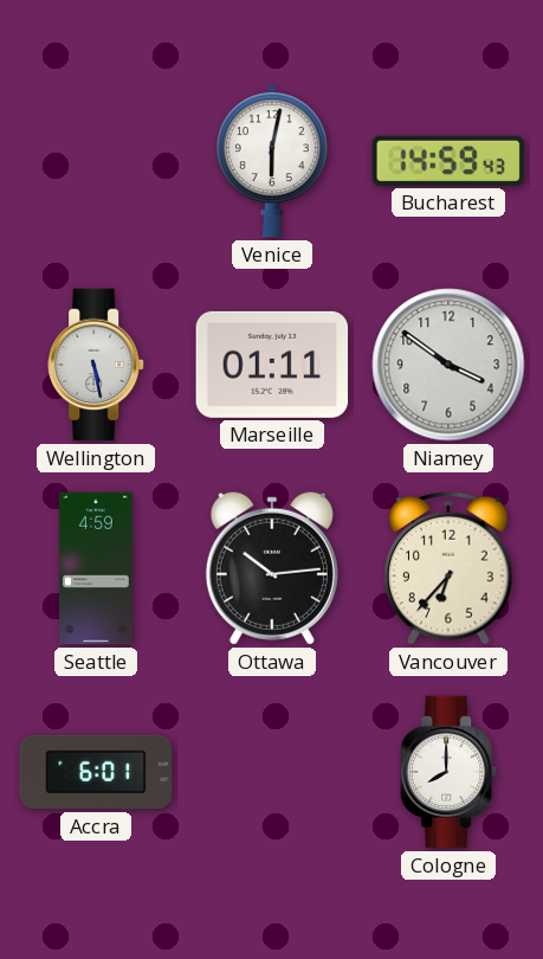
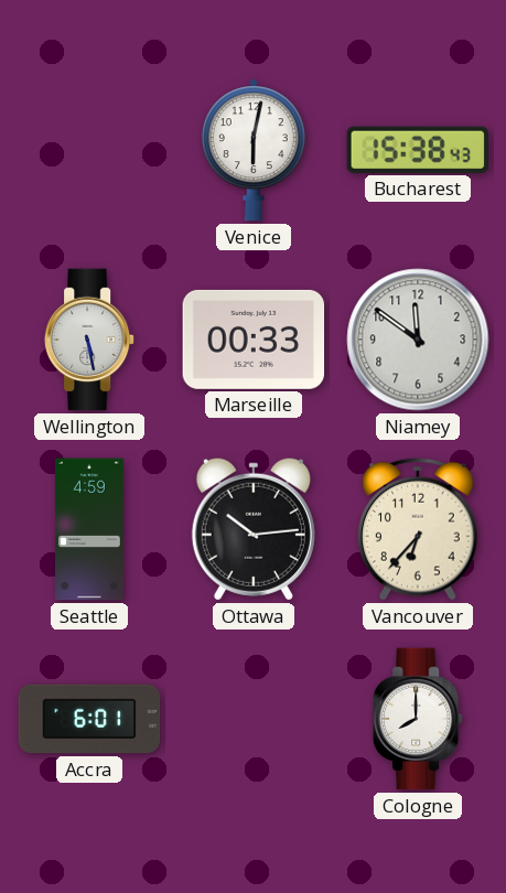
Bucharest: 14:59 -> 15:38
Marseille: 01:11 -> 00:33
Niamey: 3:51 -> 11:51
